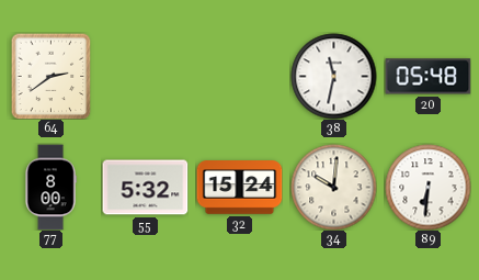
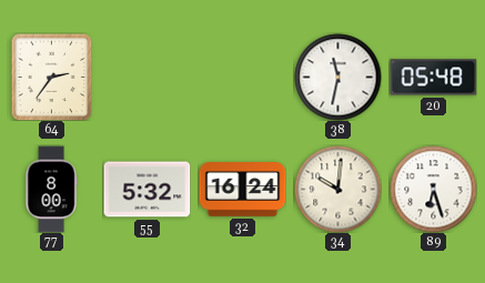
64: 2:39 -> 2:36
32: 15:24 -> 16:24
89: 6:31 -> 6:27
